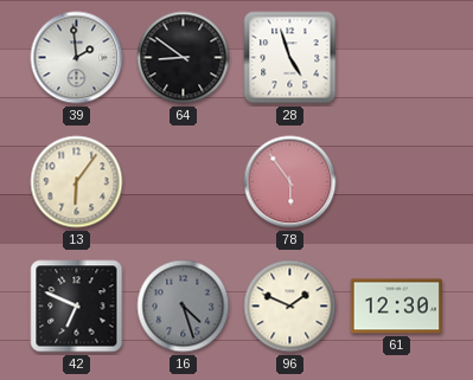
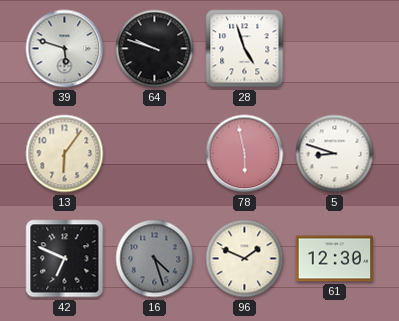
39: 1:59 -> 5:48
64: 8:51 -> 9:48
78: 5:54 -> 5:58
5: none -> 8:48
